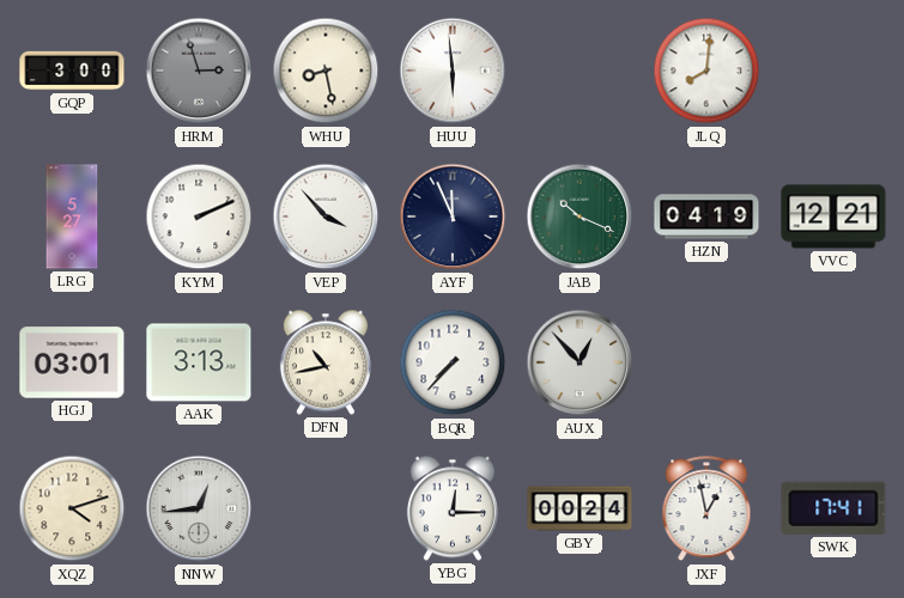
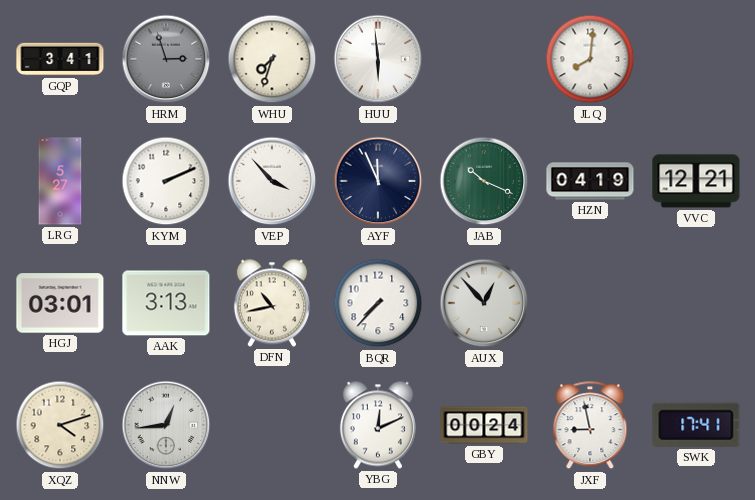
GQP: 3:00 -> 3:41
WHU: 8:28 -> 7:33
YBG: 12:15 -> 12:11
JXF: 12:58 -> 8:58
